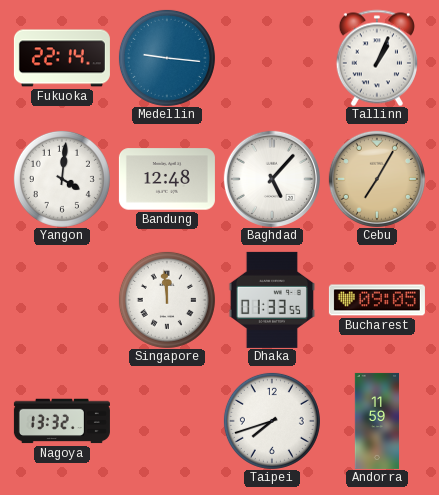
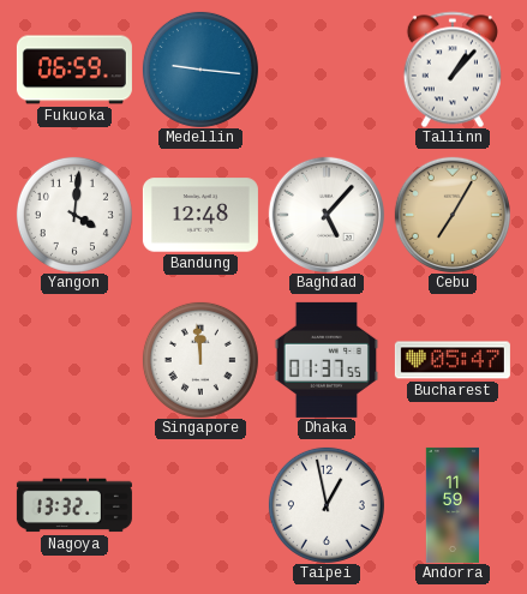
Fukuoka: 22:14 -> 06:59
Tallinn: 1:04 -> 1:07
Dhaka: 01:33 -> 01:37
Bucharest: 09:05 -> 05:47
Taipei: 7:42 -> 12:58
